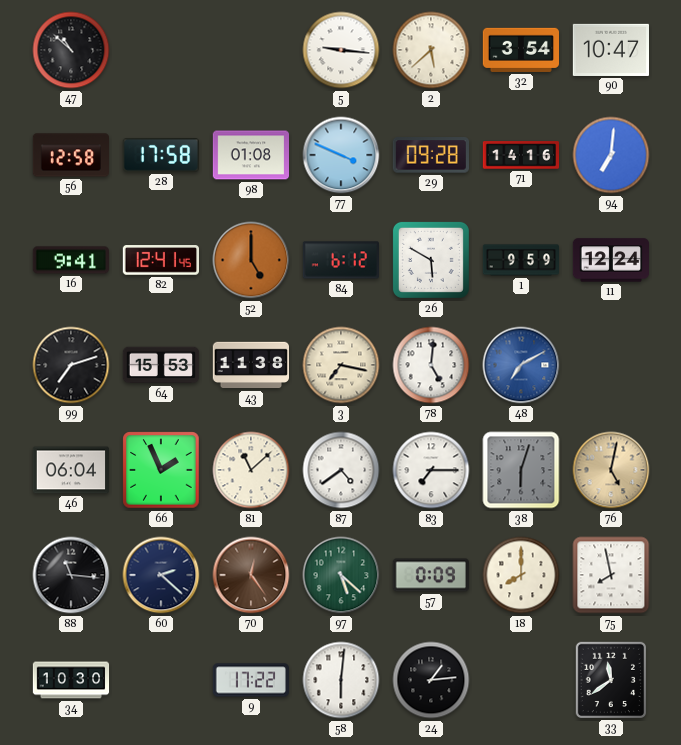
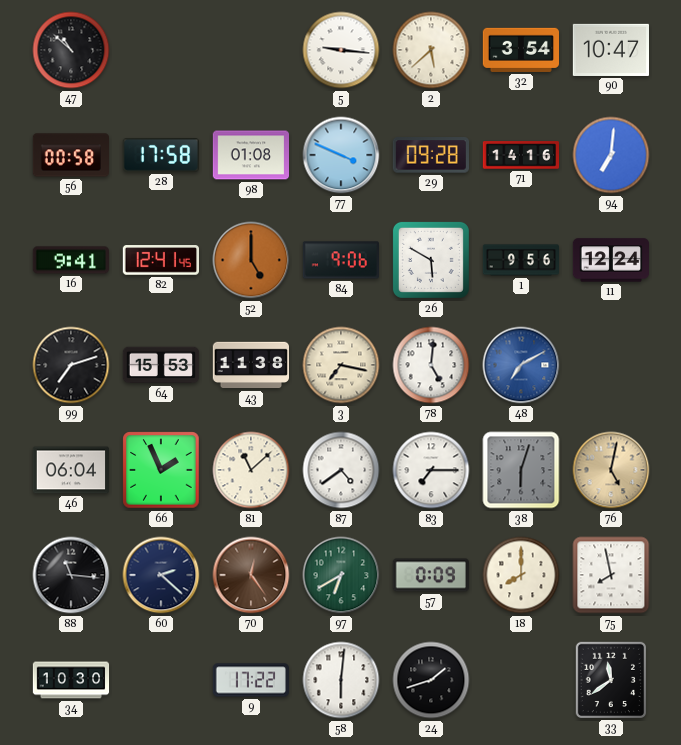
56: 12:58 -> 00:58
84: 6:12 -> 9:06
1: 9:59 -> 9:56
97: 5:22 -> 6:40
24: 1:14 -> 1:42
